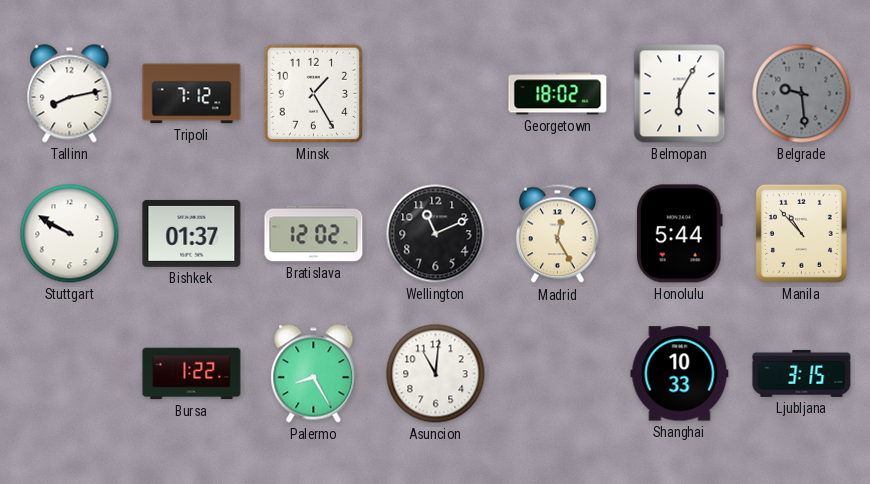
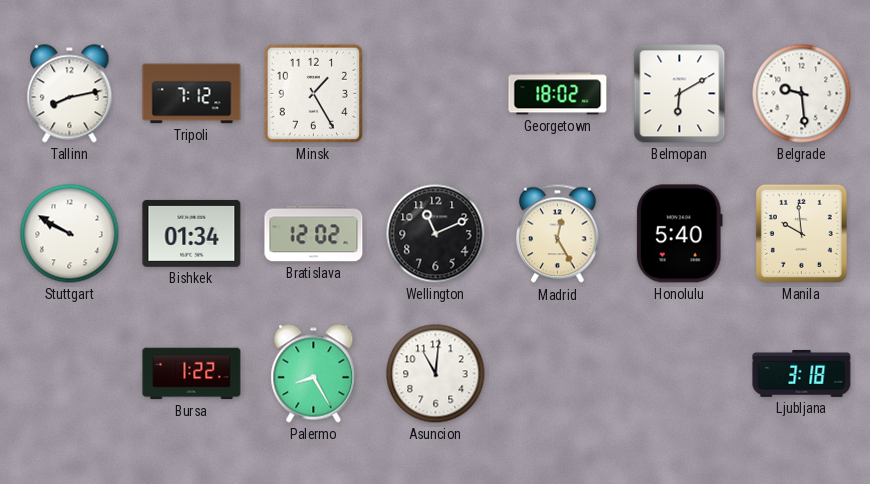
Belmopan: 6:05 -> 6:10
Belgrade dial: grey -> white
Bishkek: 01:37 -> 01:34
Honolulu: 5:44 -> 5:40
Manila: 10:53 -> 9:59
Shanghai: 10:33 -> none
Ljubljana: 3:15 -> 3:18
